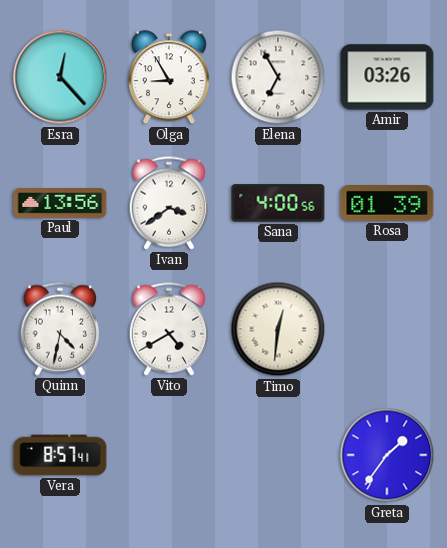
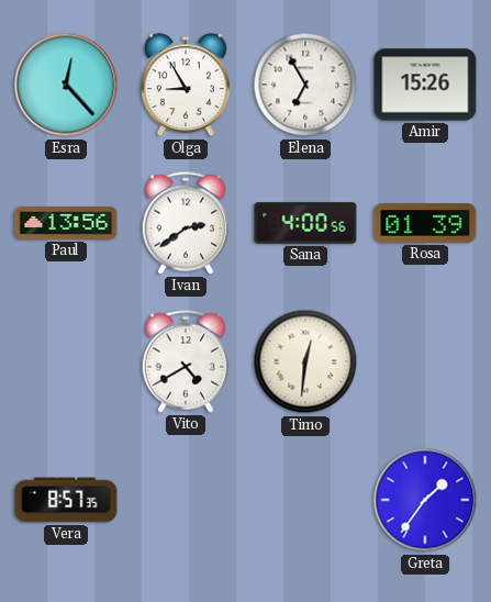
Amir: 03:26 -> 15:26
Ivan: 3:39 -> 2:39
Quinn: 4:32 -> none
Vera: 8:57:41 -> 8:57:35
